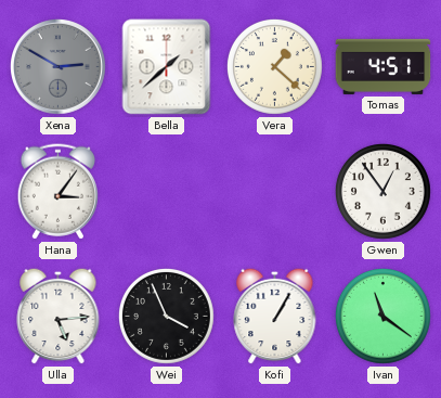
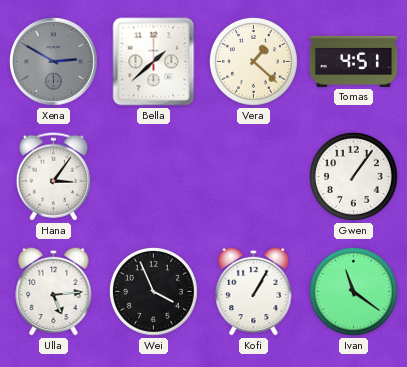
Gwen: 12:54 -> 1:06
